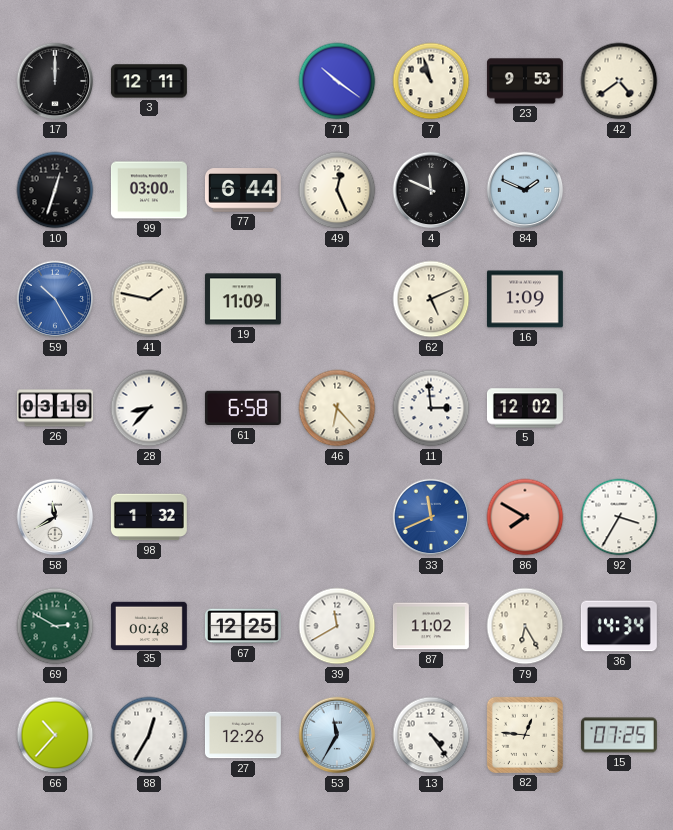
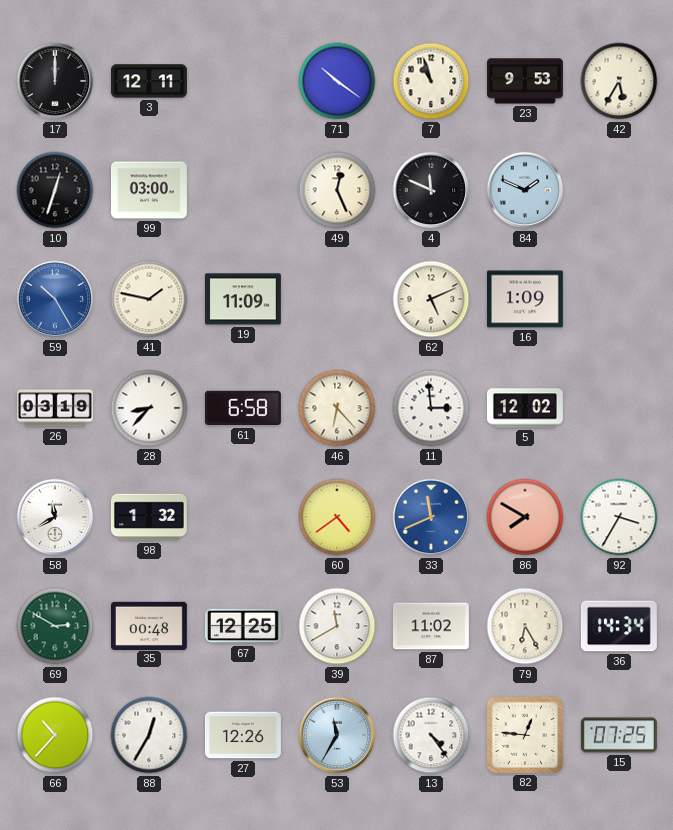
42: 4:39 -> 5:35
77: 6:44 -> none
60: none -> 4:39
